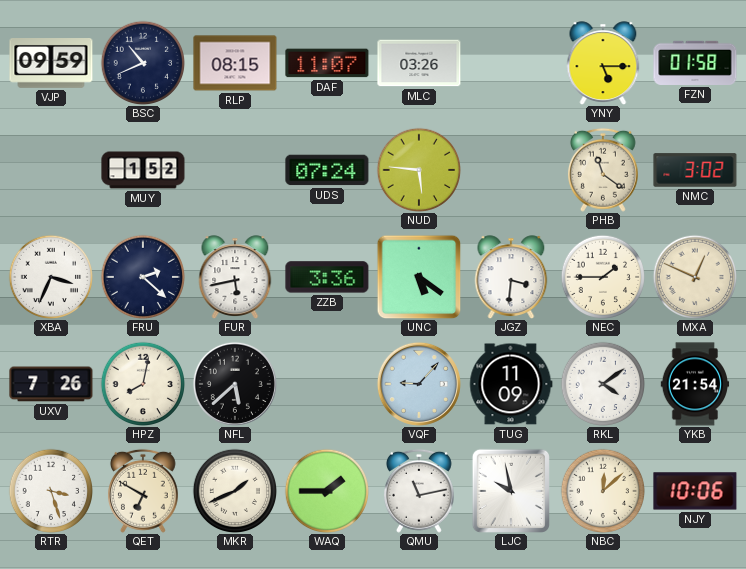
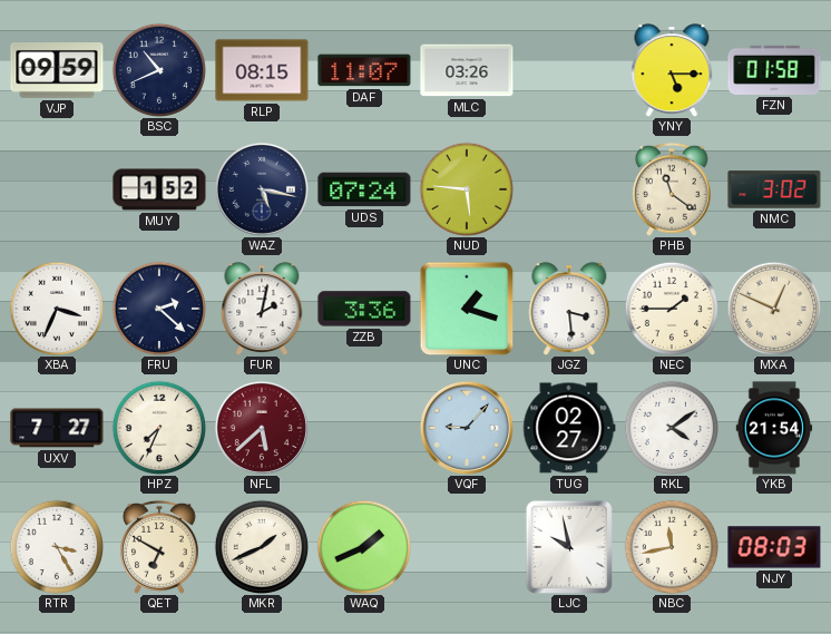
WAZ: none -> 5:17
FUR: 5:43 -> 2:02
UNC: 5:21 -> 1:18
JGZ: 3:31 -> 3:29
UXV: 7:26 -> 7:27
HPZ: 8:02 -> 7:34
NFL dial: black -> burgundy
TUG: 11:09 -> 02:27
RTR: 3:27 -> 3:25
WAQ: 1:45 -> 1:41
QMU: 11:13 -> none
NBC: 12:08 -> 11:43
NJY: 10:06 -> 08:03
